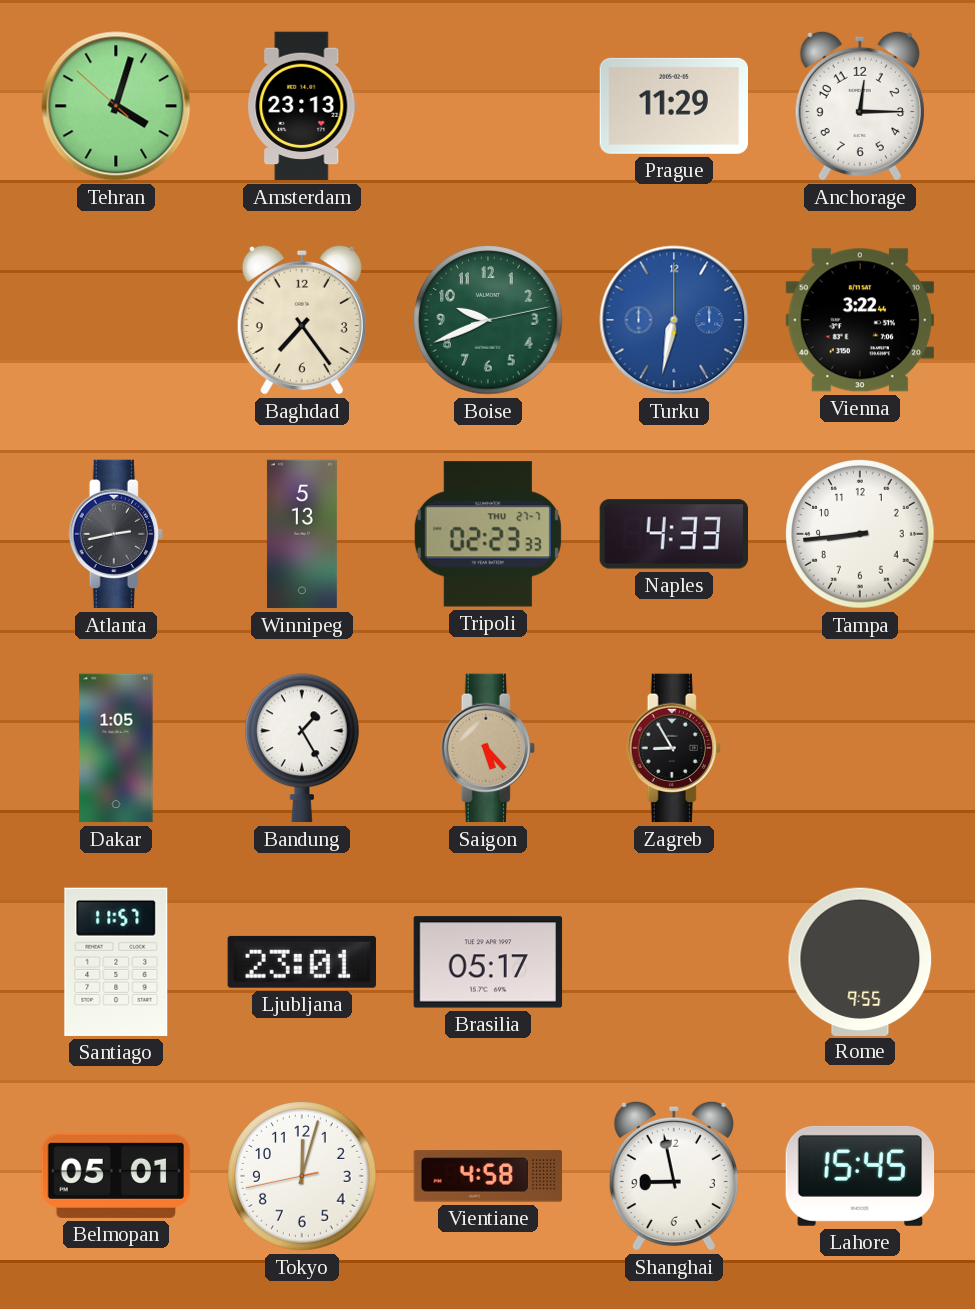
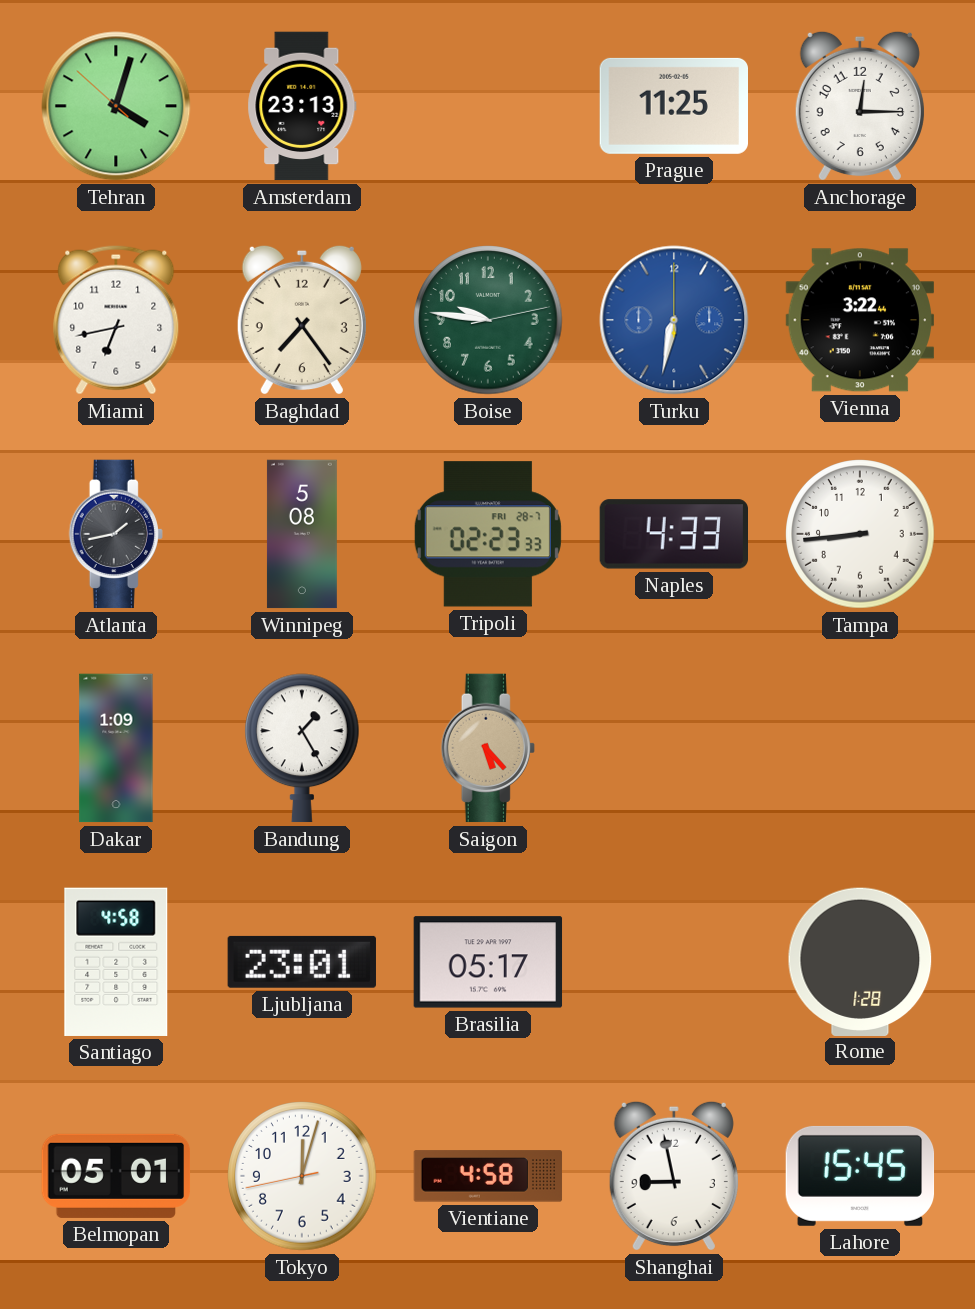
Prague: 11:29 -> 11:25
Miami: none -> 6:43
Boise: 9:41 -> 9:46
Atlanta: 2:43 -> 1:43
Winnipeg: 5:13 -> 5:08
Tripoli date: THU 27-7 -> FRI 28-7
Dakar: 1:05 -> 1:09
Zagreb: 8:55 -> none
Santiago: 11:57 -> 4:58
Rome: 9:55 -> 1:28
